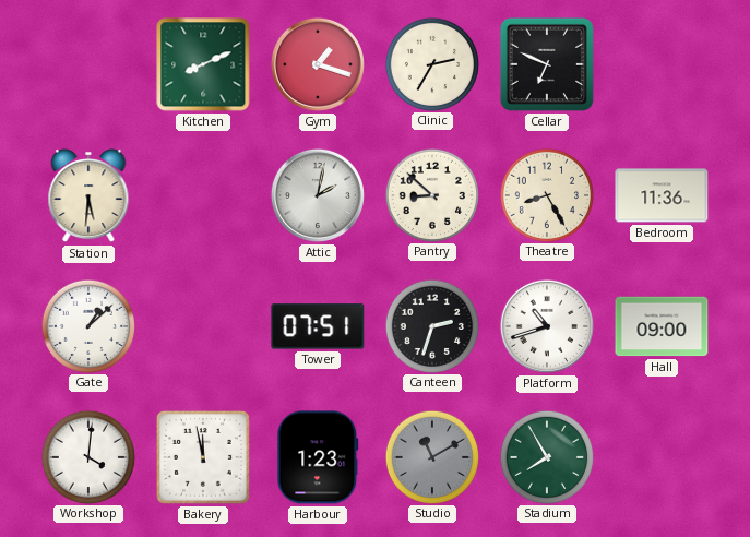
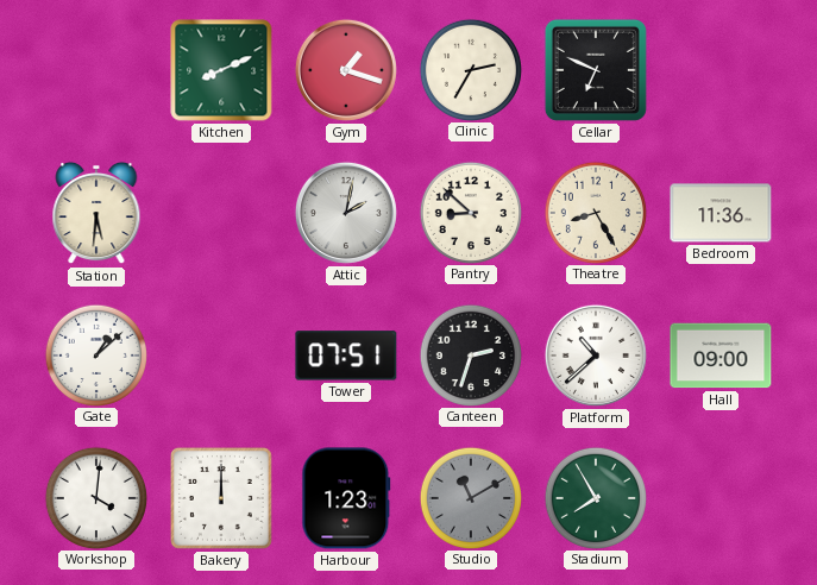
Platform: 10:42 -> 10:38
Bakery: 11:58 -> 12:00
